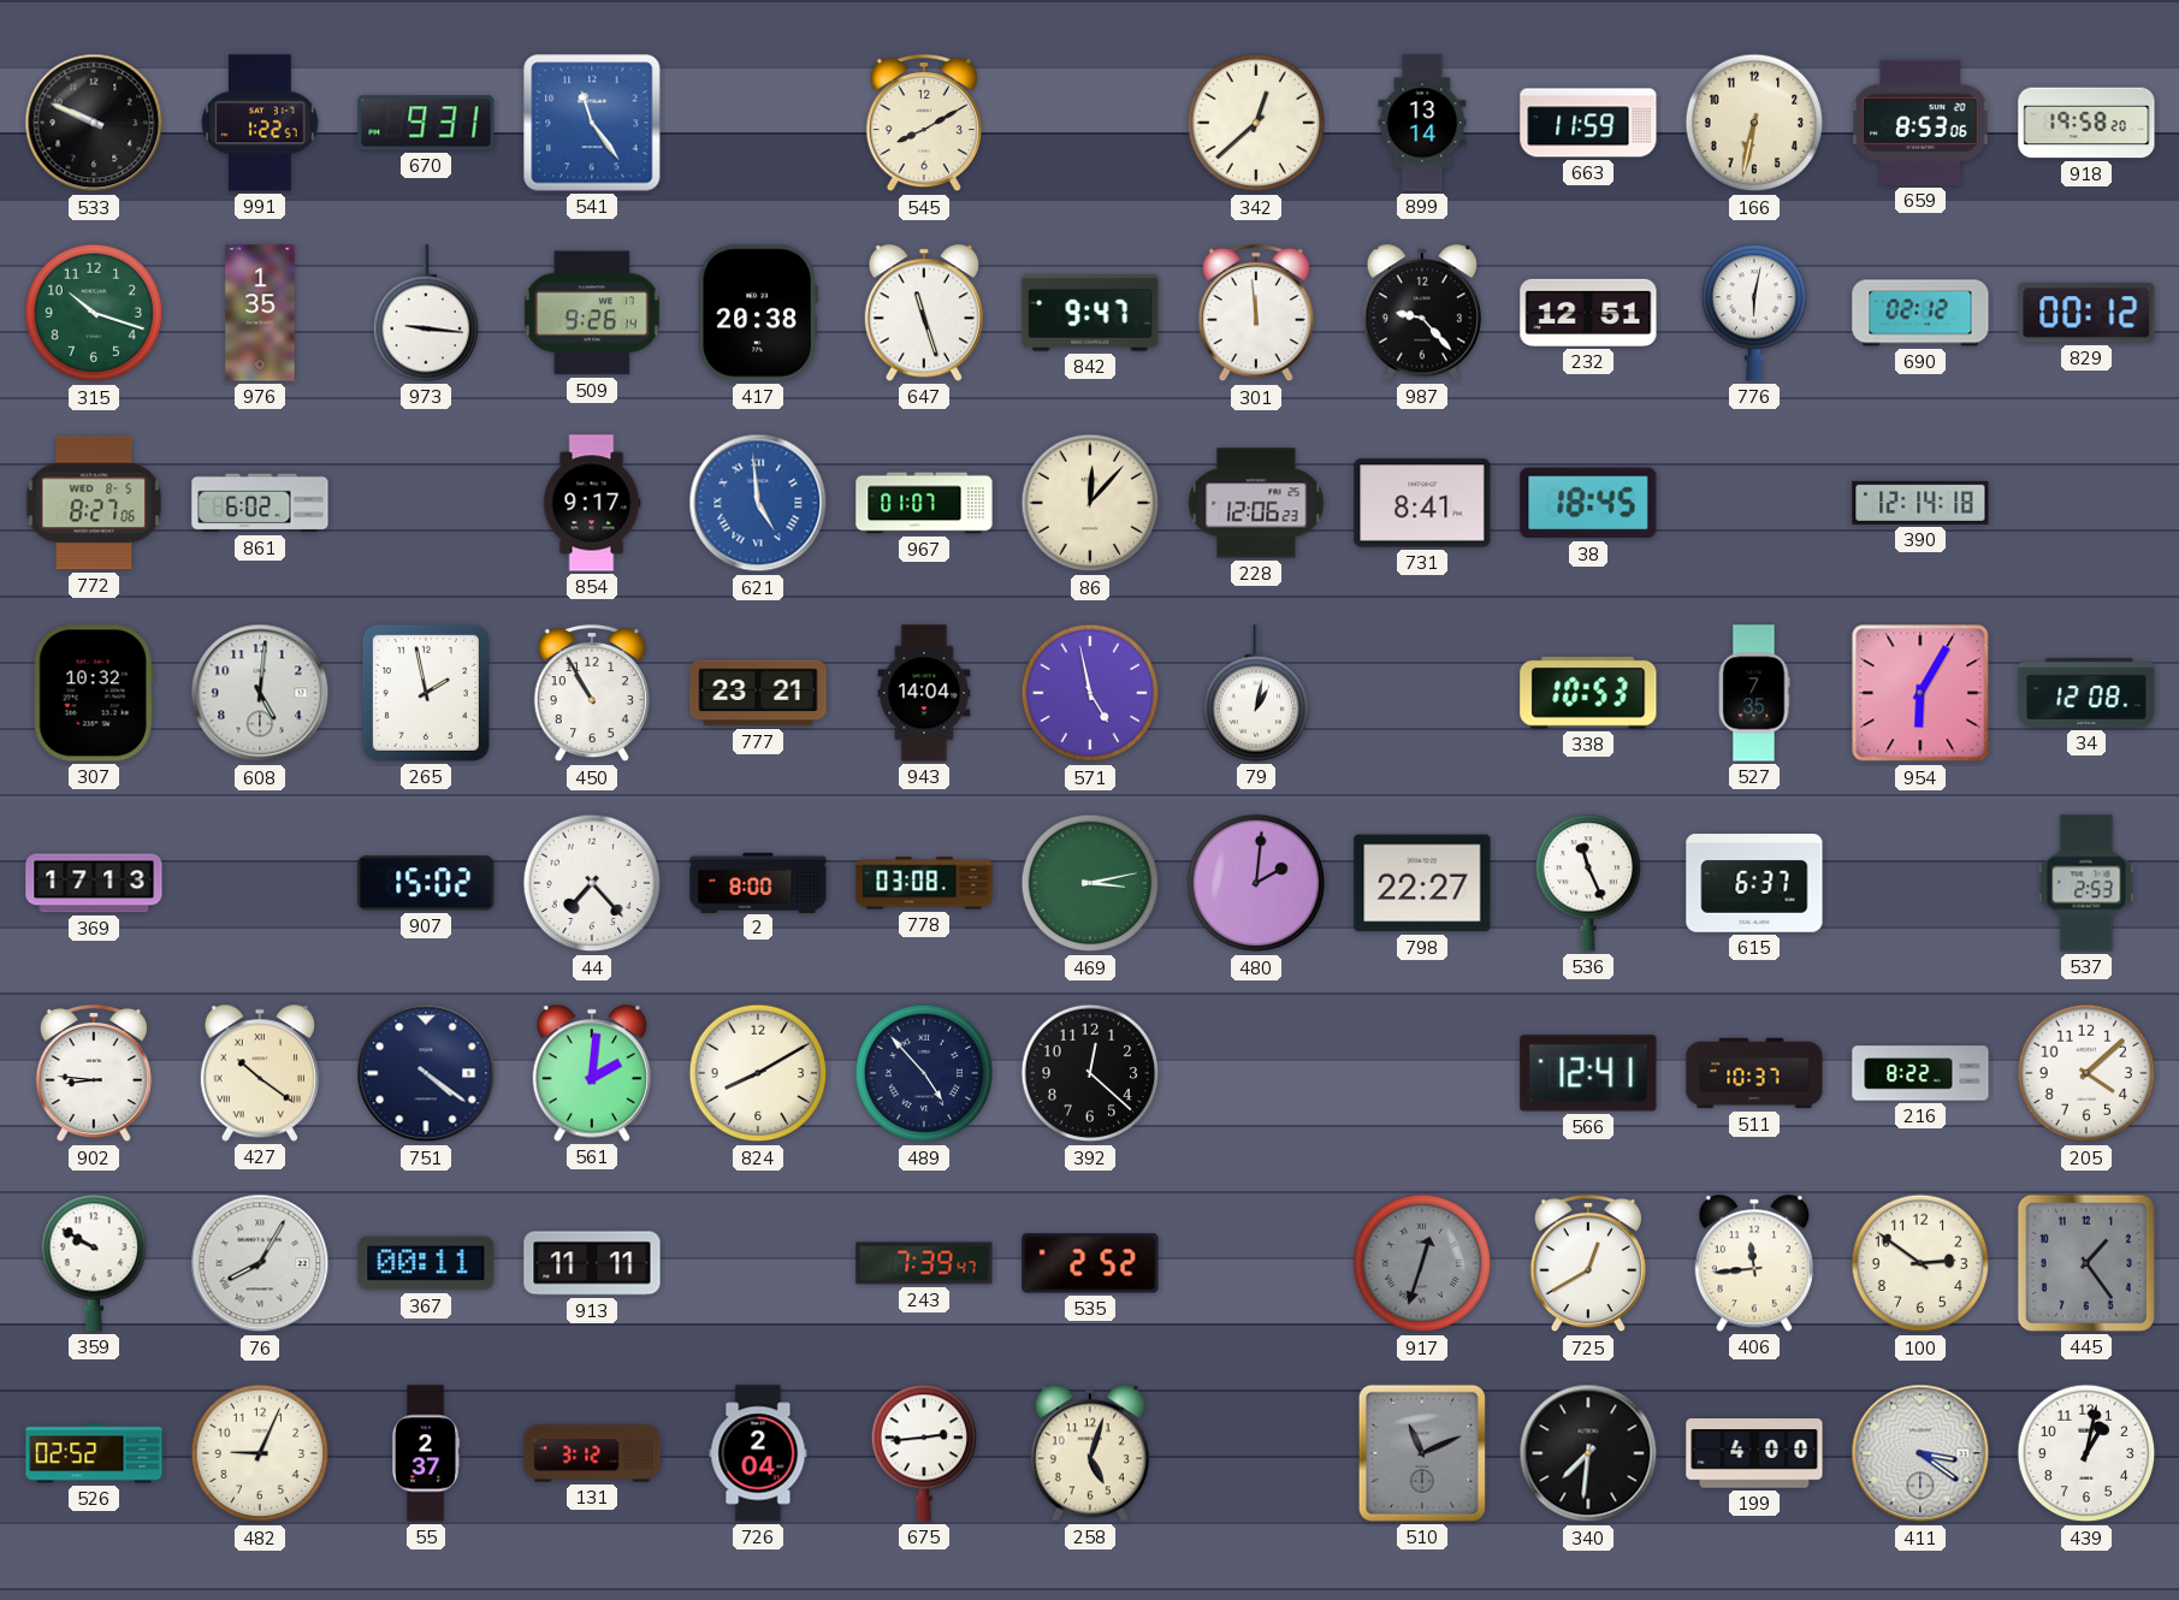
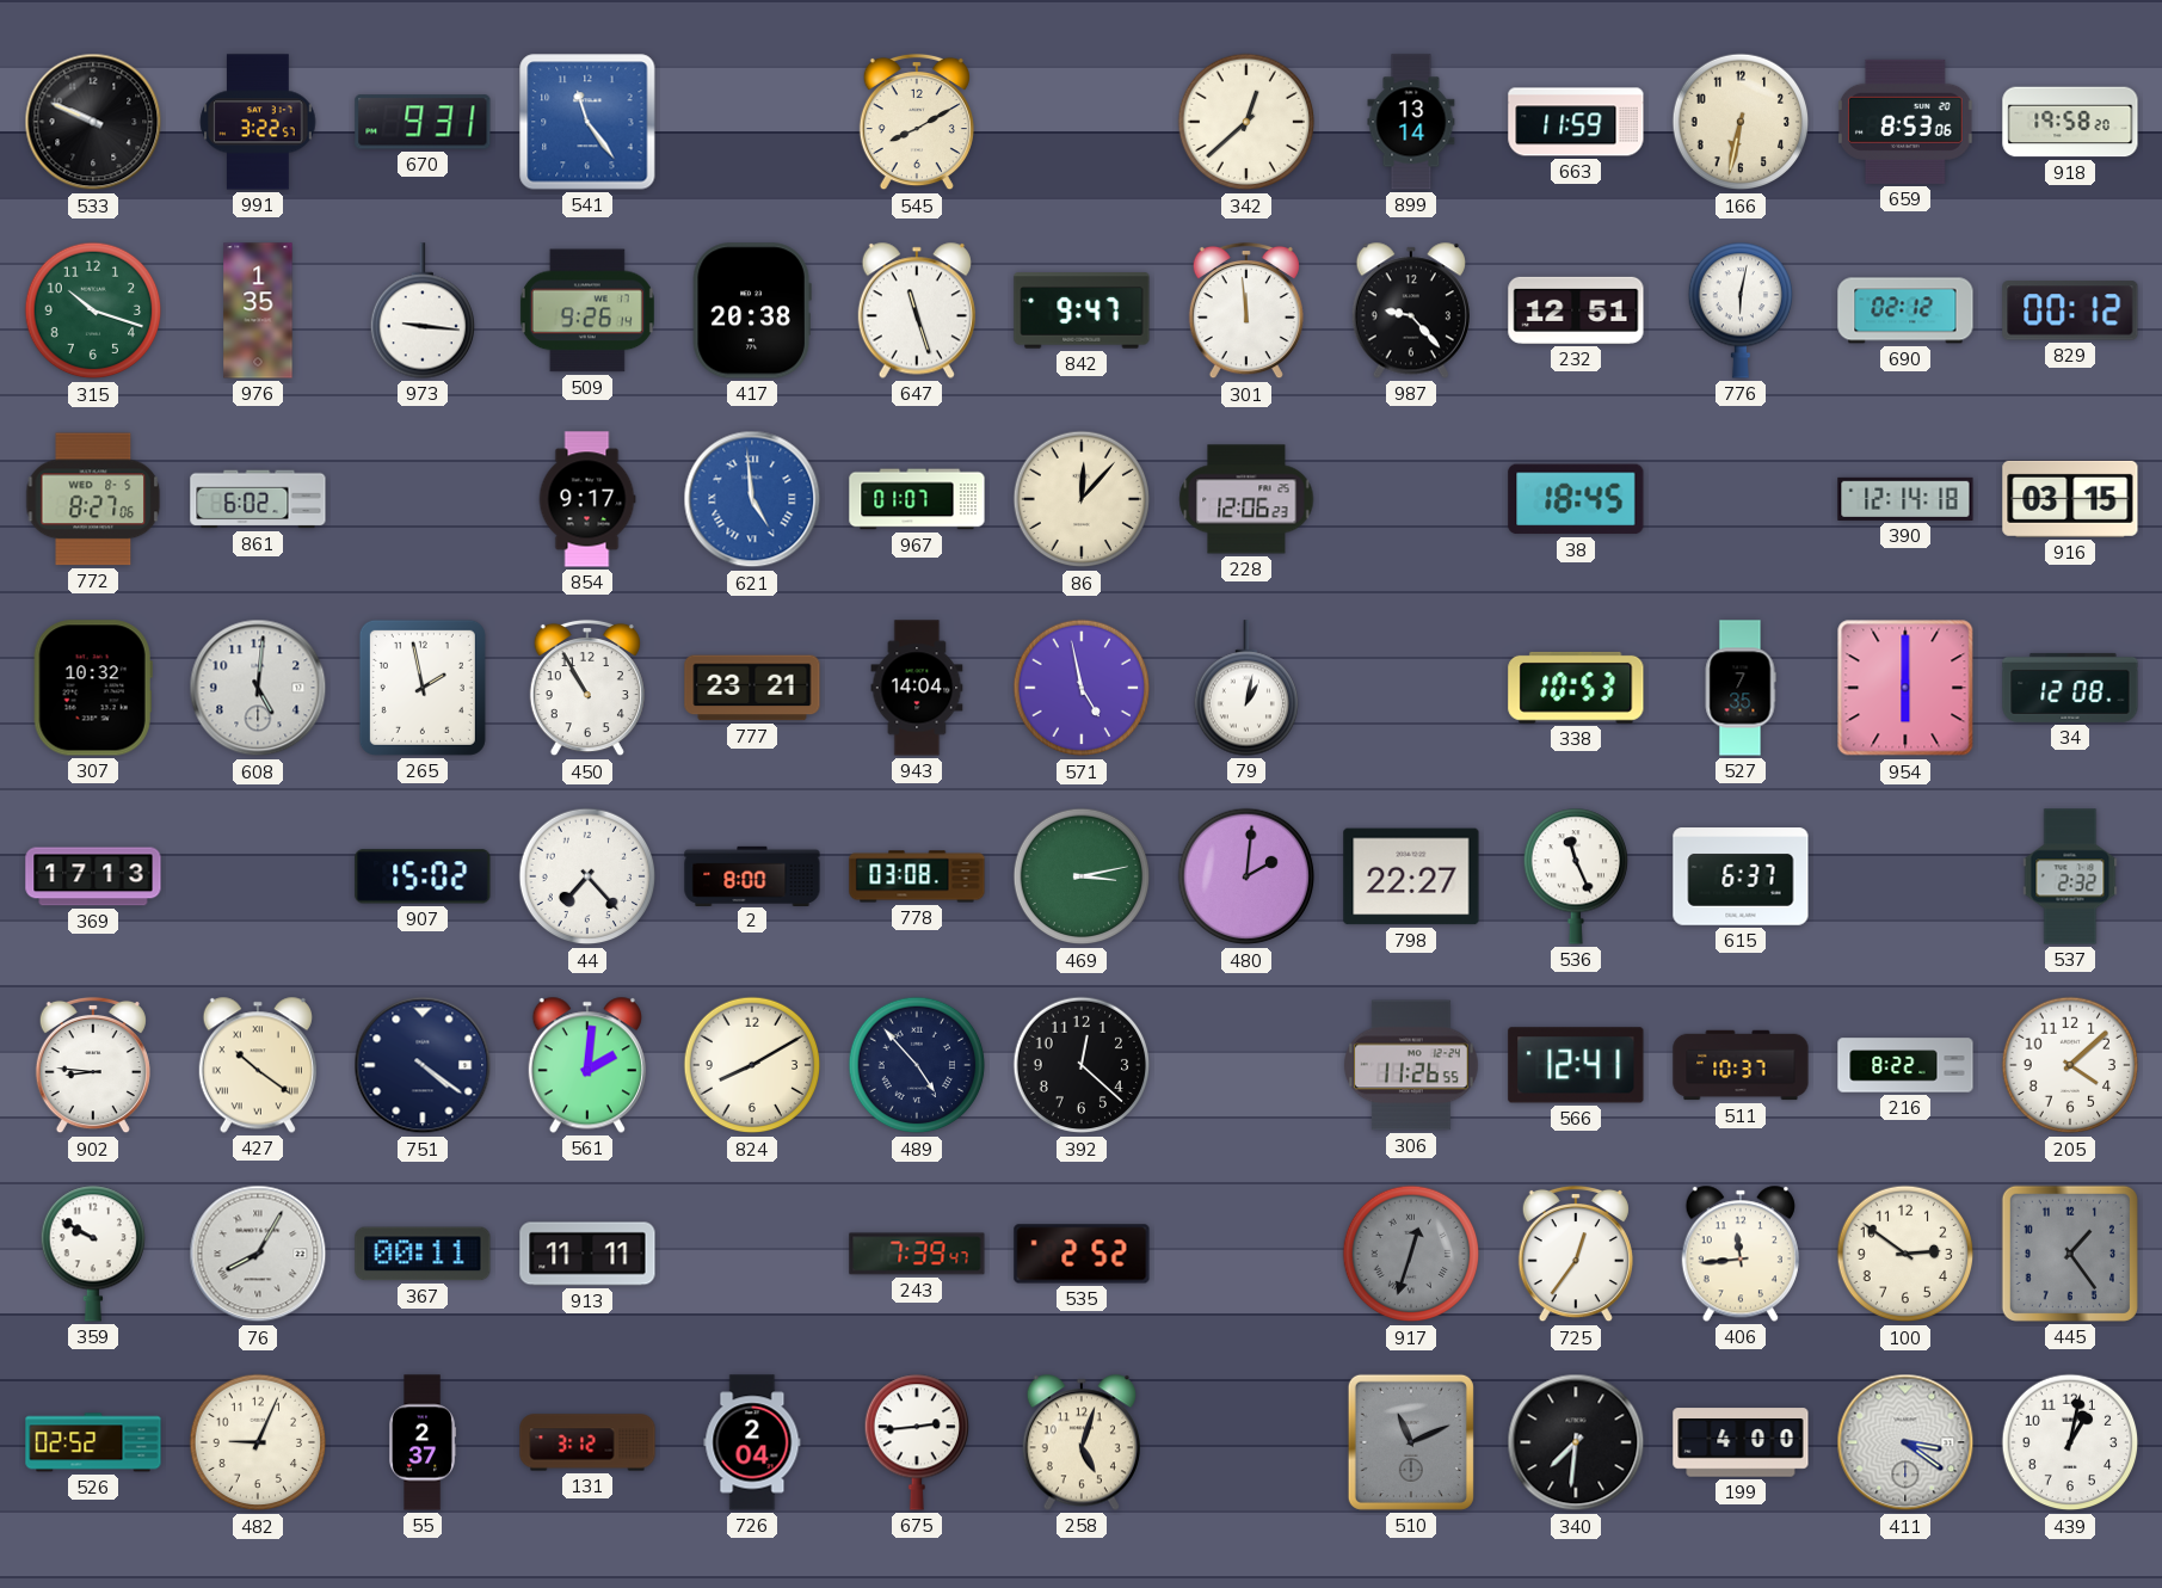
991: 1:22 -> 3:22
731: 8:41 -> none
916: none -> 03:15
954: 6:05 -> 6:00
537: 2:53 -> 2:32
306: none -> 11:26
725: 12:40 -> 12:36
